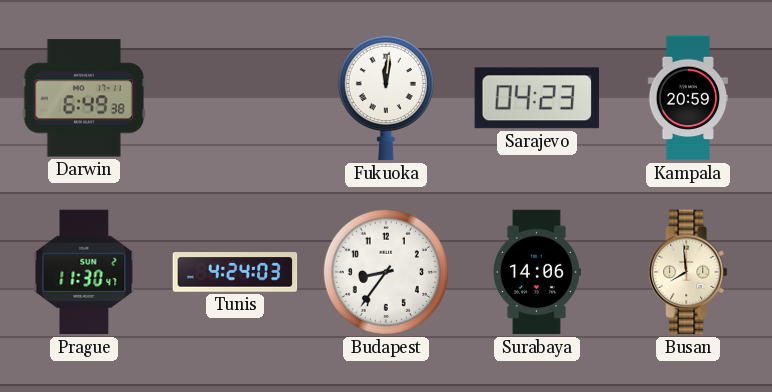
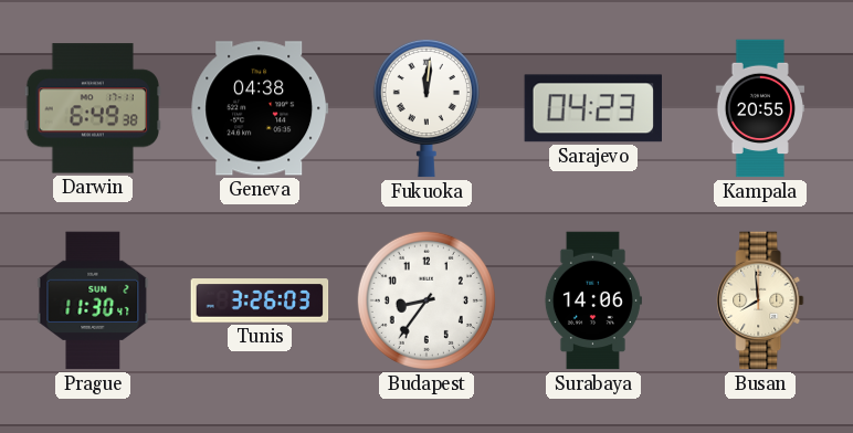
Geneva: none -> 04:38
Kampala: 20:59 -> 20:55
Tunis: 4:24 -> 3:26
